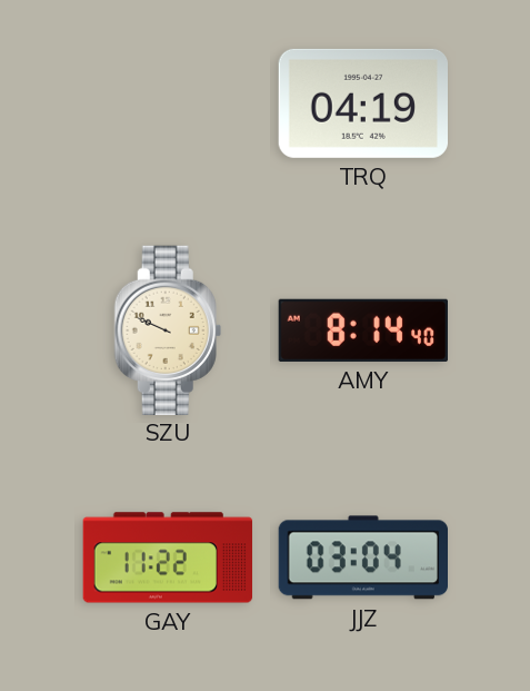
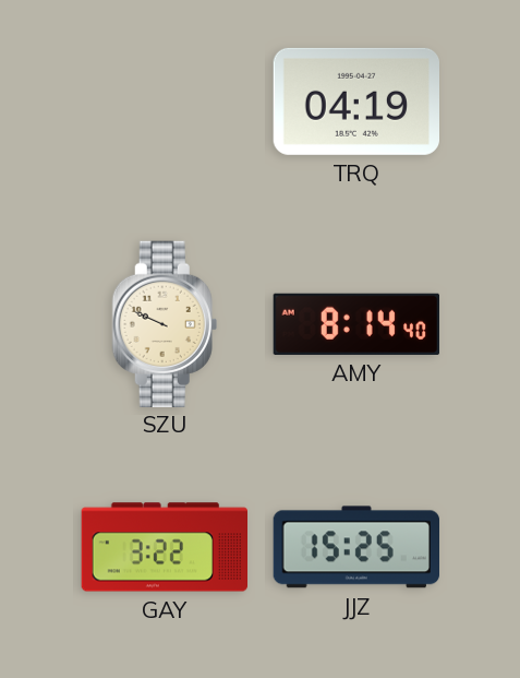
GAY: 11:22 -> 3:22
JJZ: 03:04 -> 15:25
